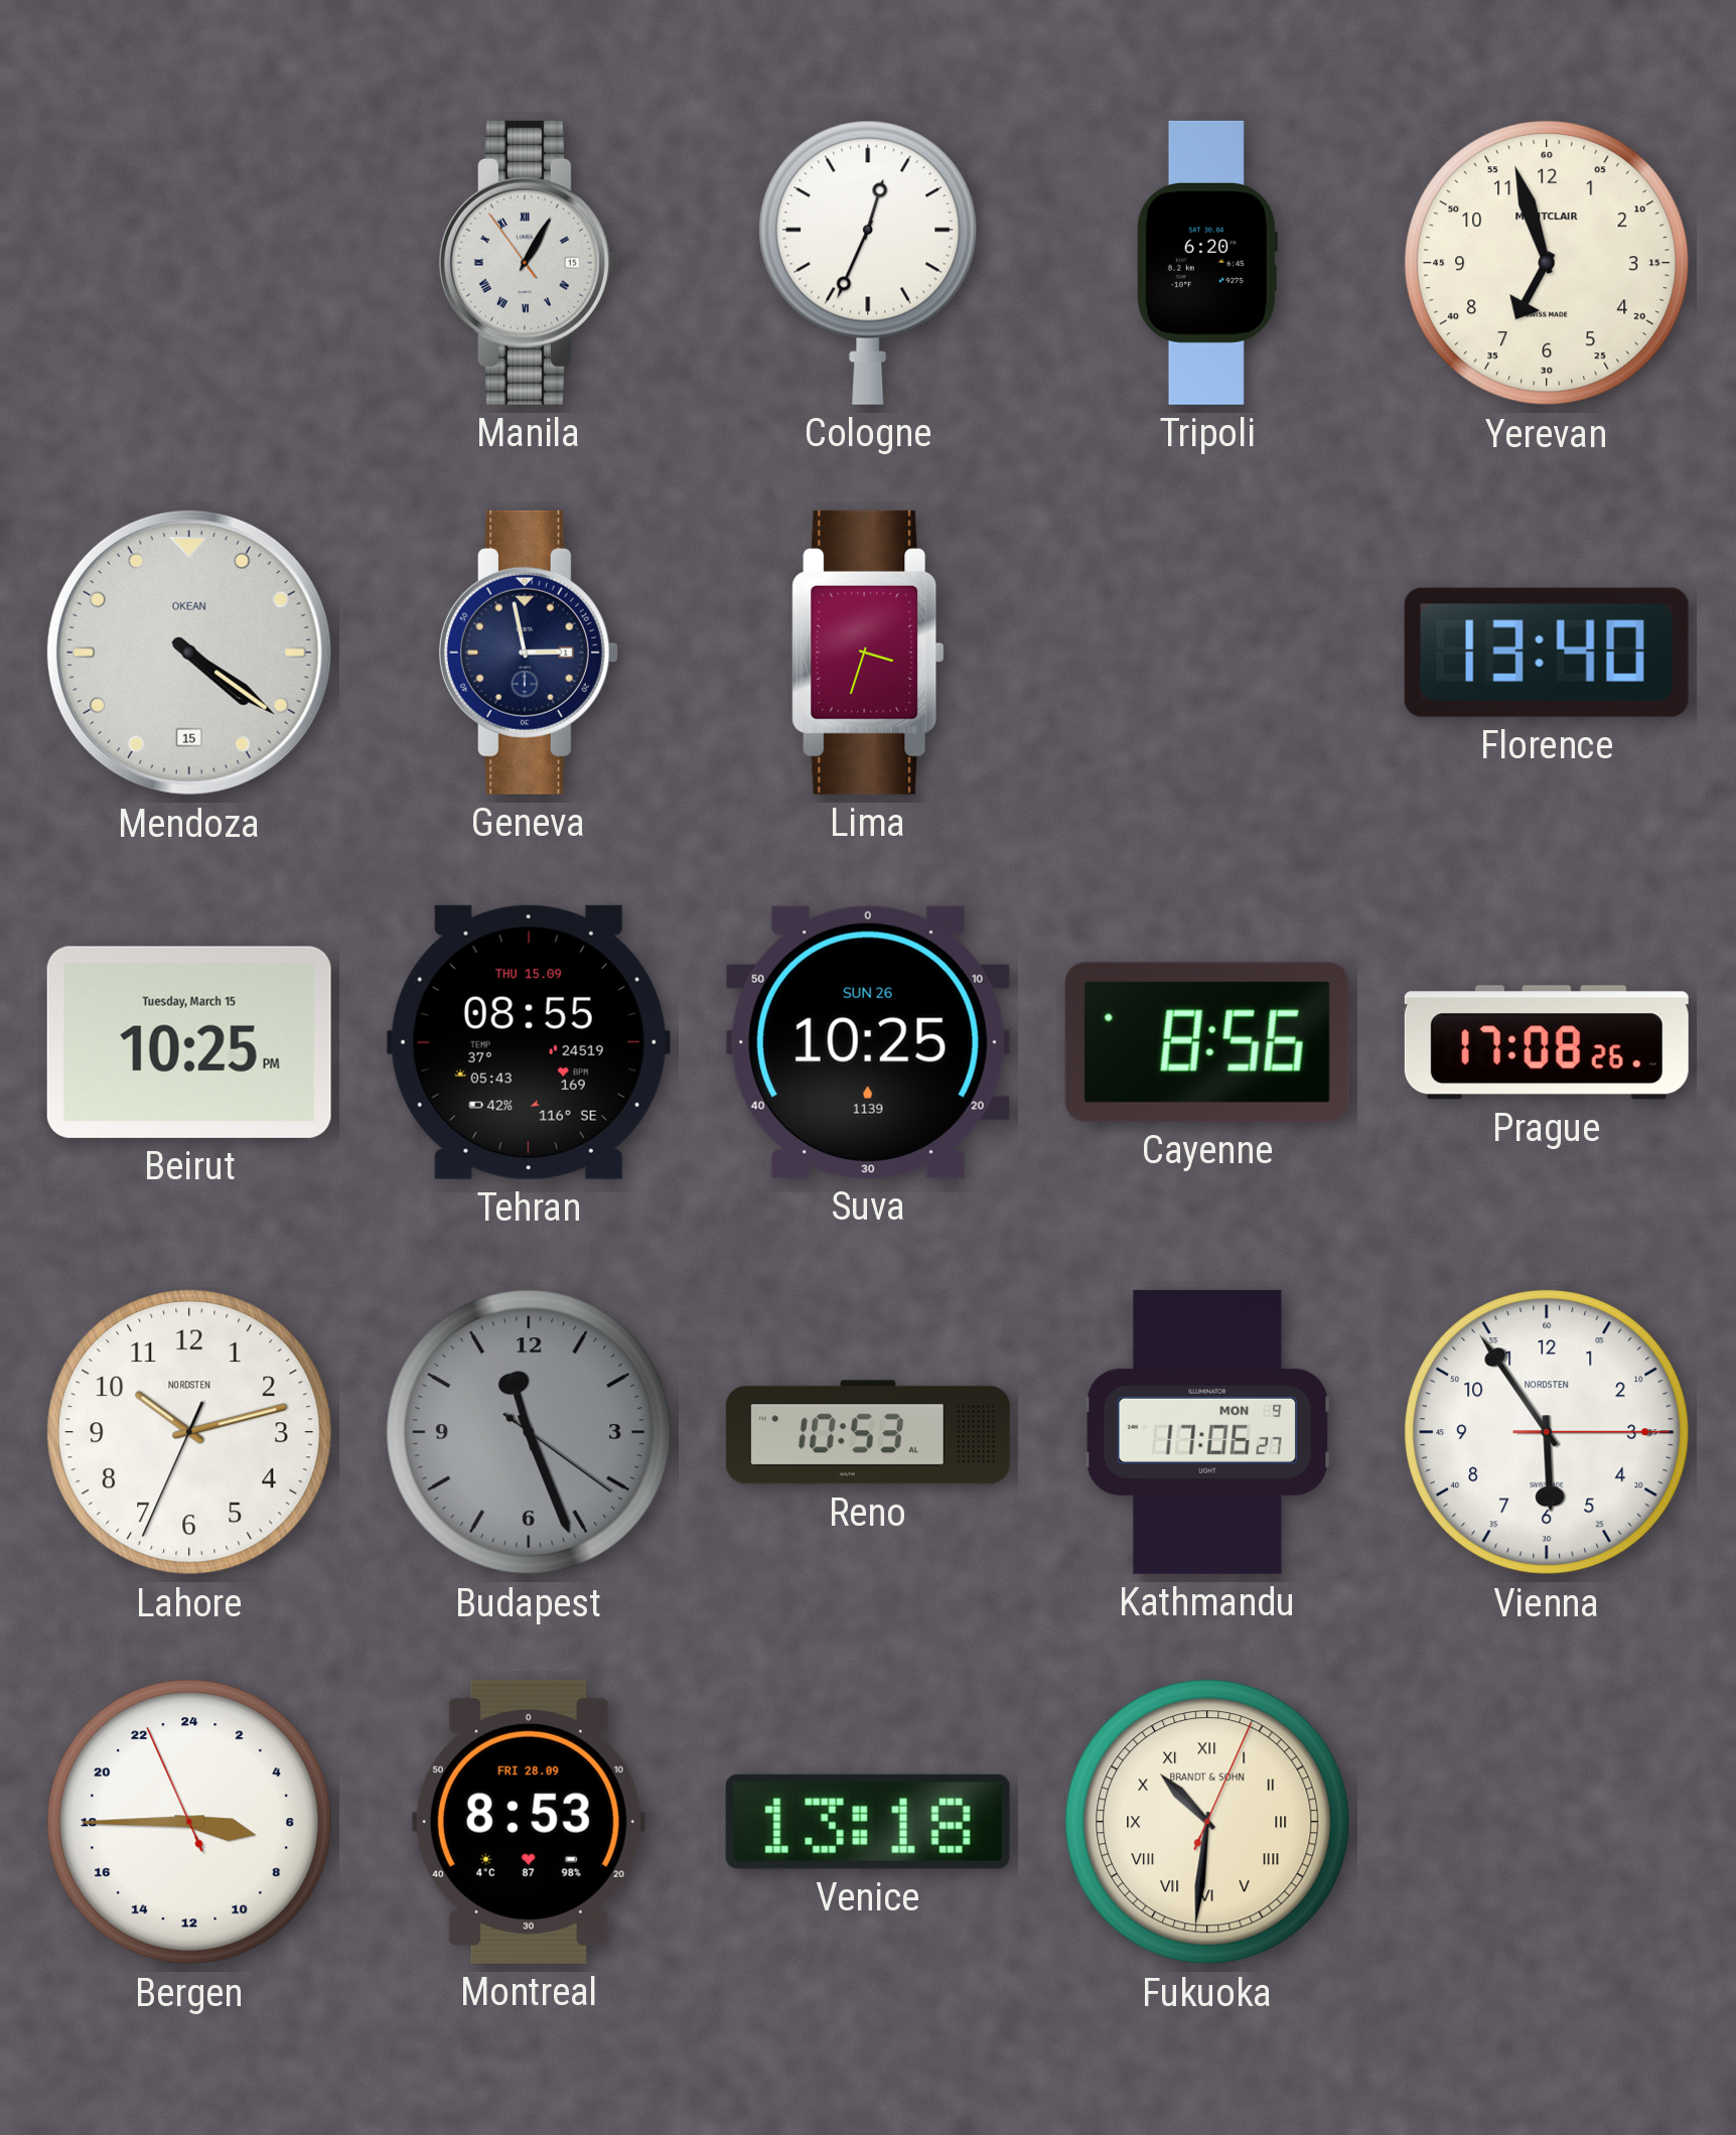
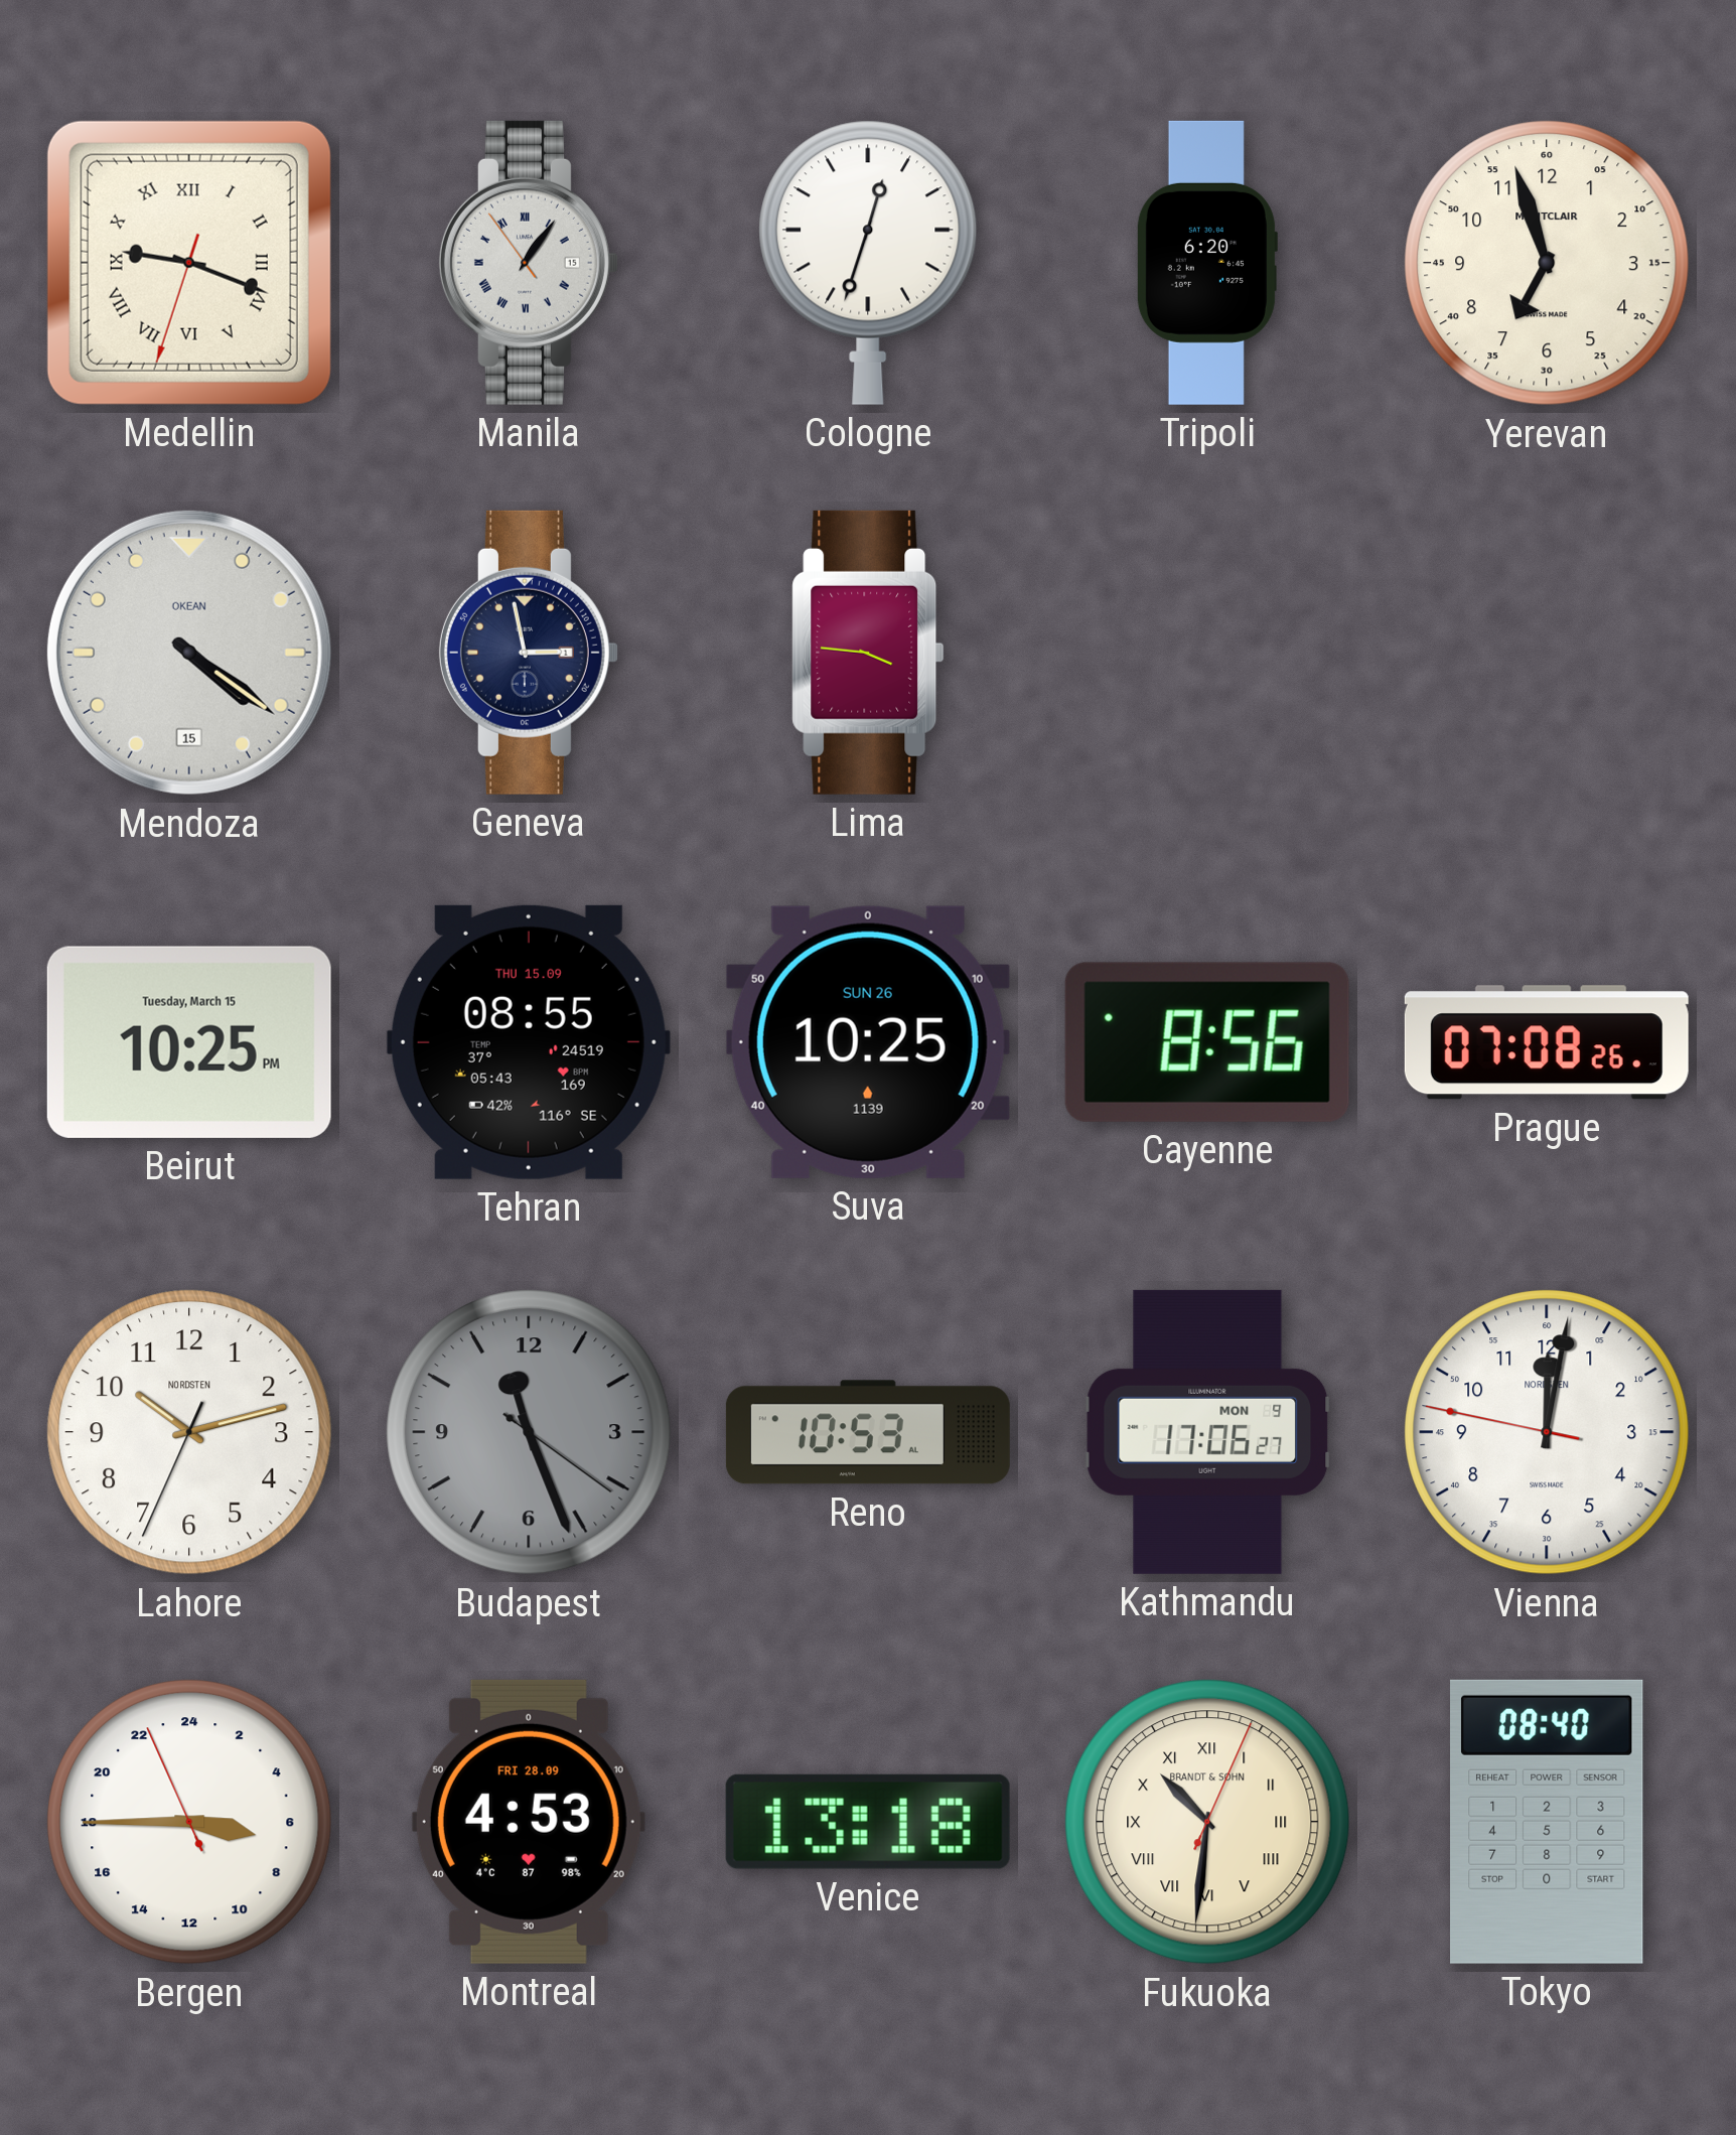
Medellin: none -> 9:18
Manila: 1:04 -> 1:05
Cologne: 12:34 -> 12:33
Lima: 3:33 -> 3:46
Florence: 13:40 -> none
Prague: 17:08 -> 07:08
Vienna: 5:54 -> 12:01
Montreal: 8:53 -> 4:53
Tokyo: none -> 08:40
